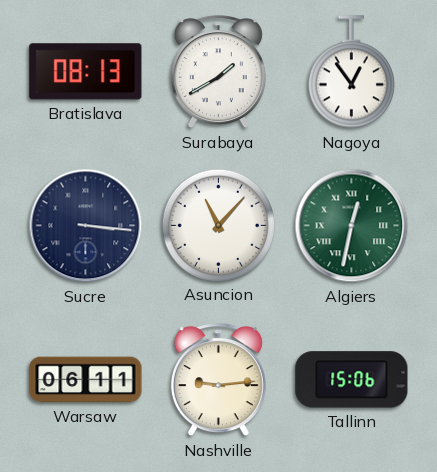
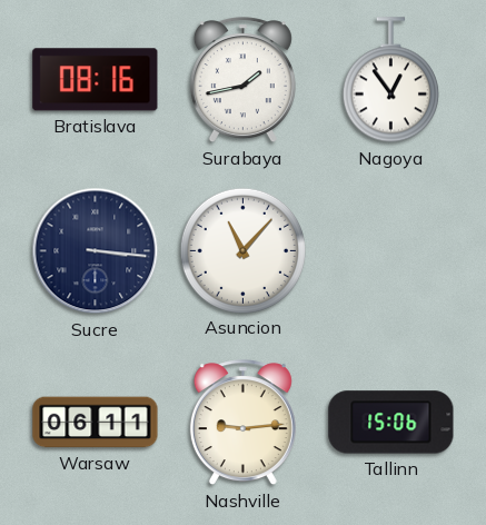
Bratislava: 08:13 -> 08:16
Surabaya: 1:40 -> 1:43
Algiers: 12:32 -> none
